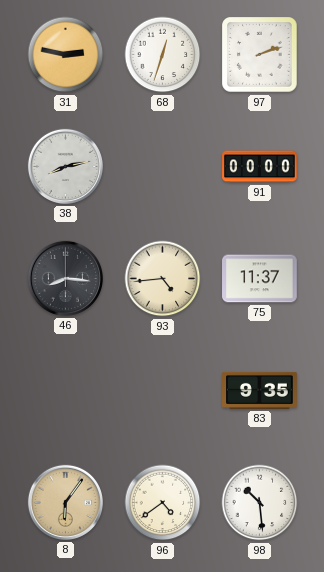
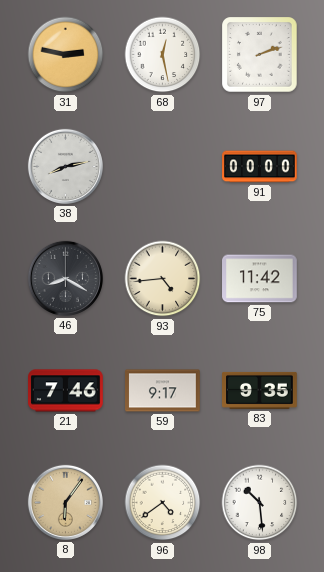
68: 12:33 -> 12:28
46: 8:16 -> 8:20
75: 11:37 -> 11:42
21: none -> 7:46
59: none -> 9:17
